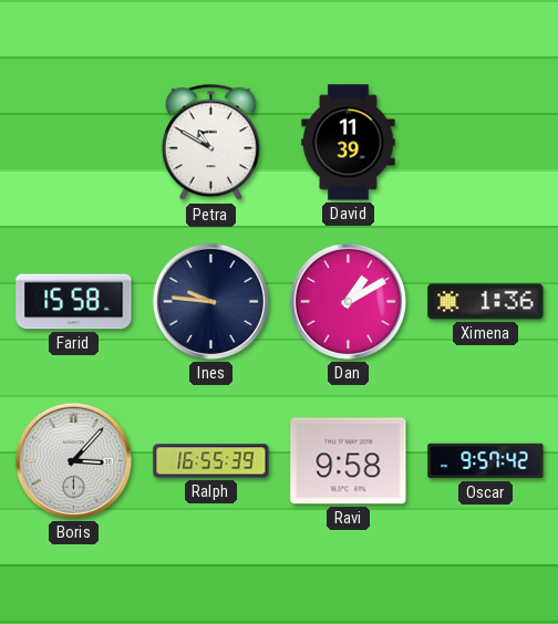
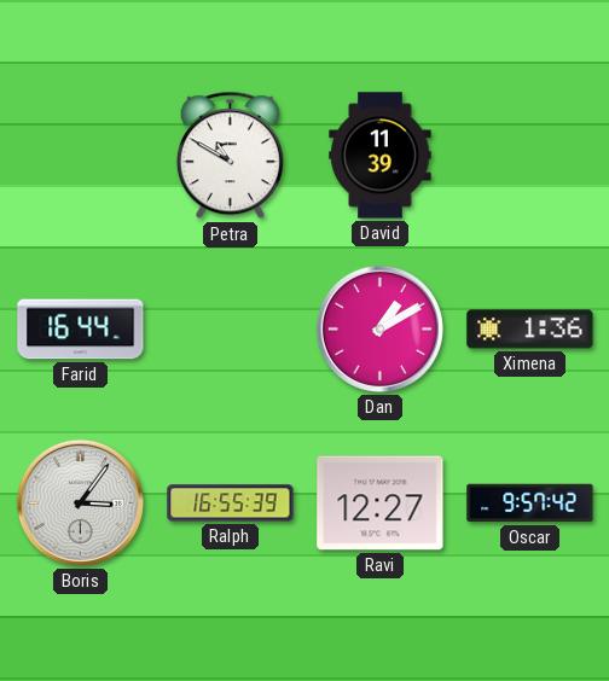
Farid: 15:58 -> 16:44
Ines: 9:46 -> none
Boris: 3:07 -> 3:06
Ravi: 9:58 -> 12:27
